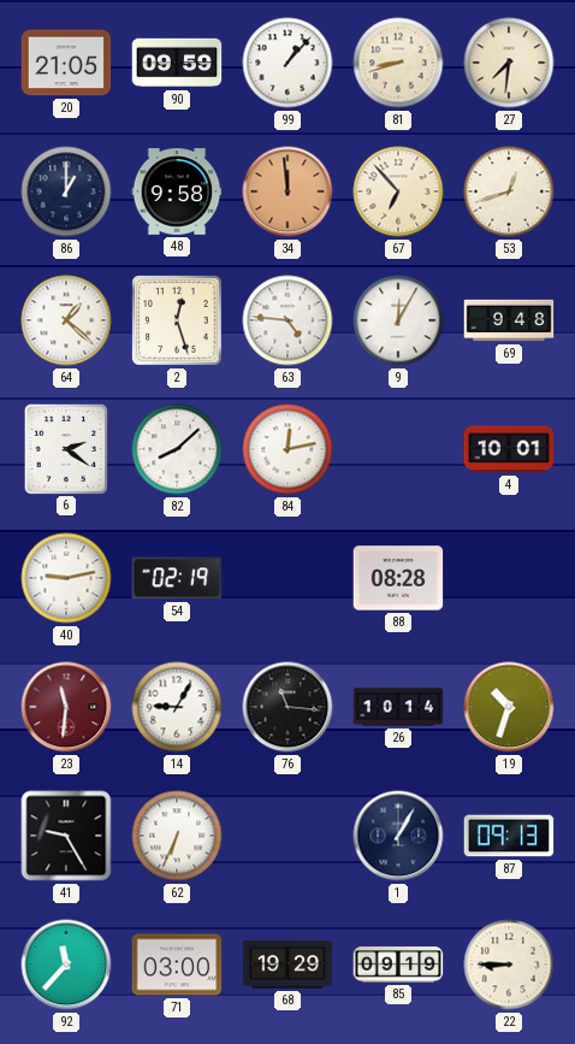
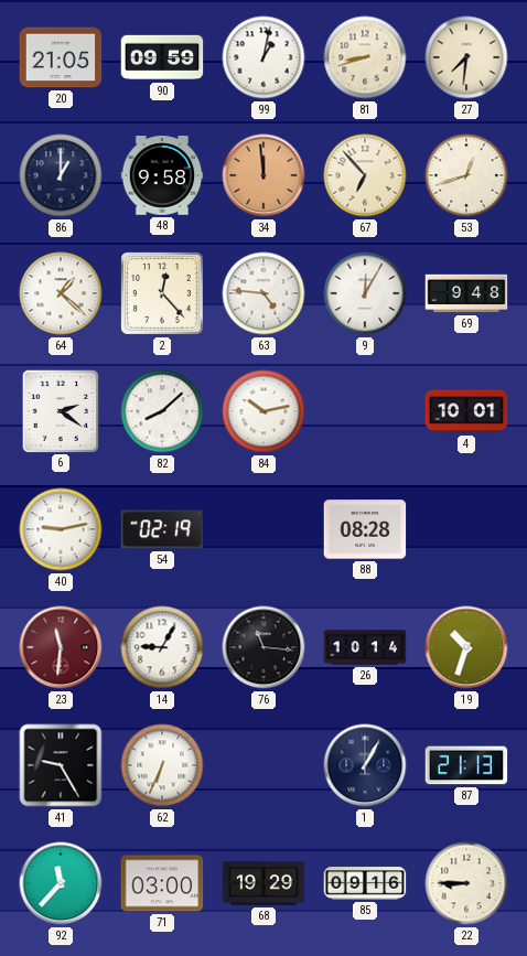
99: 1:07 -> 1:02
2: 12:27 -> 12:23
84: 12:13 -> 10:13
87: 09:13 -> 21:13
85: 09:19 -> 09:16
